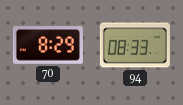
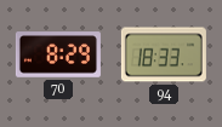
94: 08:33 -> 18:33
